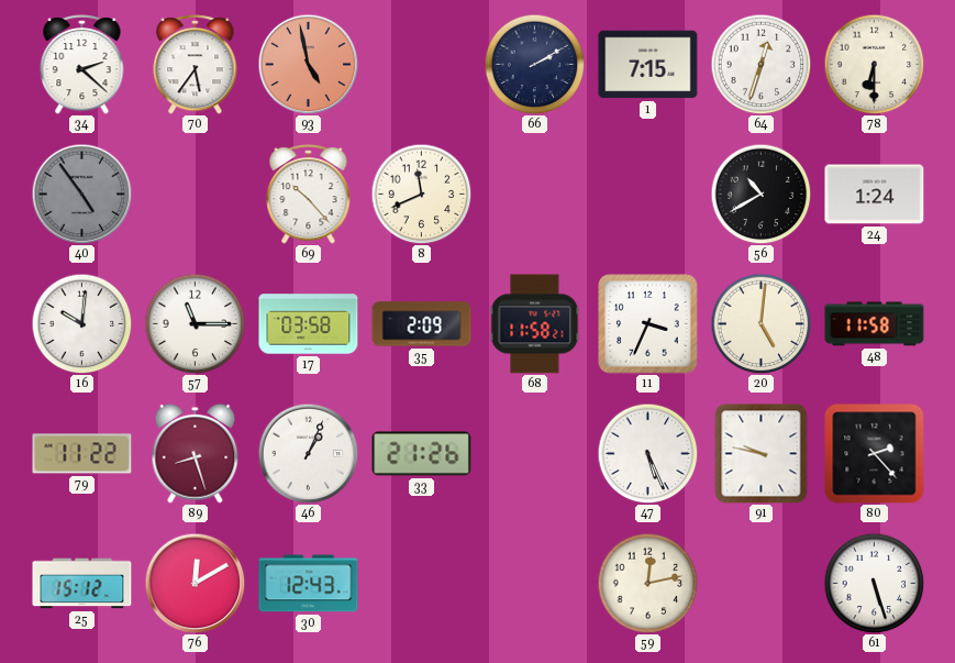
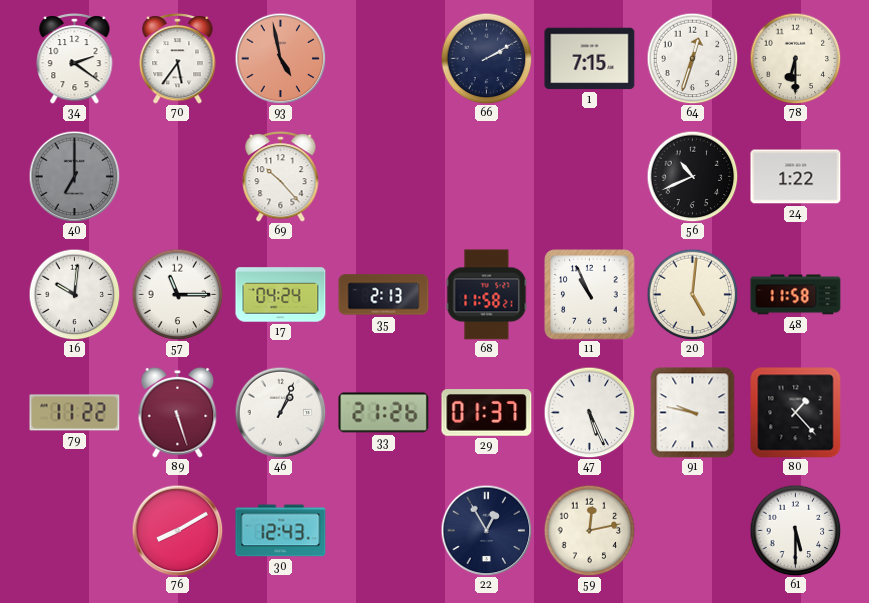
34: 2:22 -> 2:21
40: 4:54 -> 7:00
8: 11:41 -> none
56: 10:40 -> 10:41
24: 1:24 -> 1:22
17: 03:58 -> 04:24
35: 2:09 -> 2:13
11: 3:34 -> 10:56
89: 8:27 -> 5:27
29: none -> 01:37
80: 2:23 -> 1:23
25: 15:12 -> none
76: 12:10 -> 8:10
22: none -> 12:55
61: 5:27 -> 5:30
